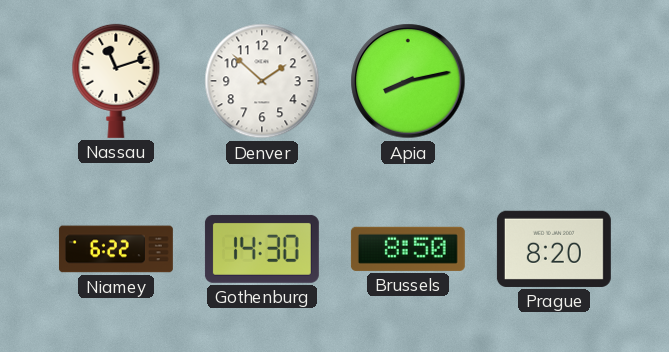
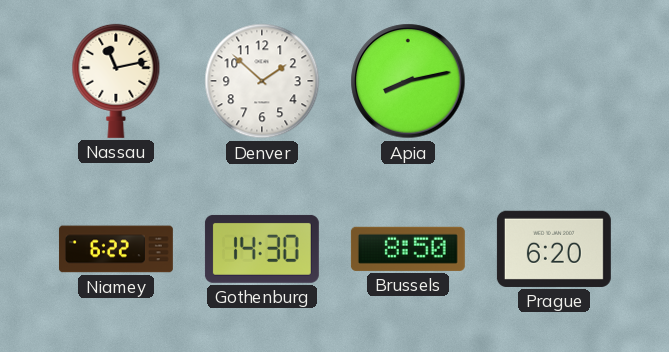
Nassau: 11:12 -> 11:13
Prague: 8:20 -> 6:20
